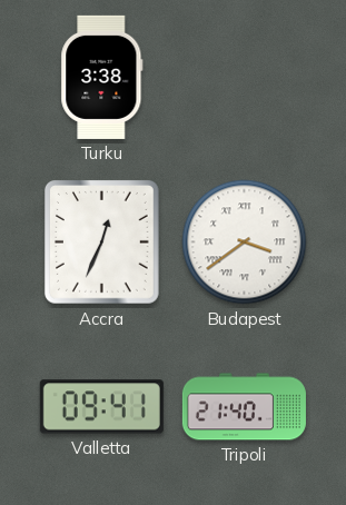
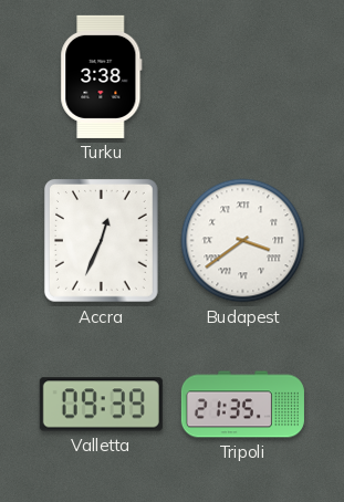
Valletta: 09:41 -> 09:39
Tripoli: 21:40 -> 21:35
